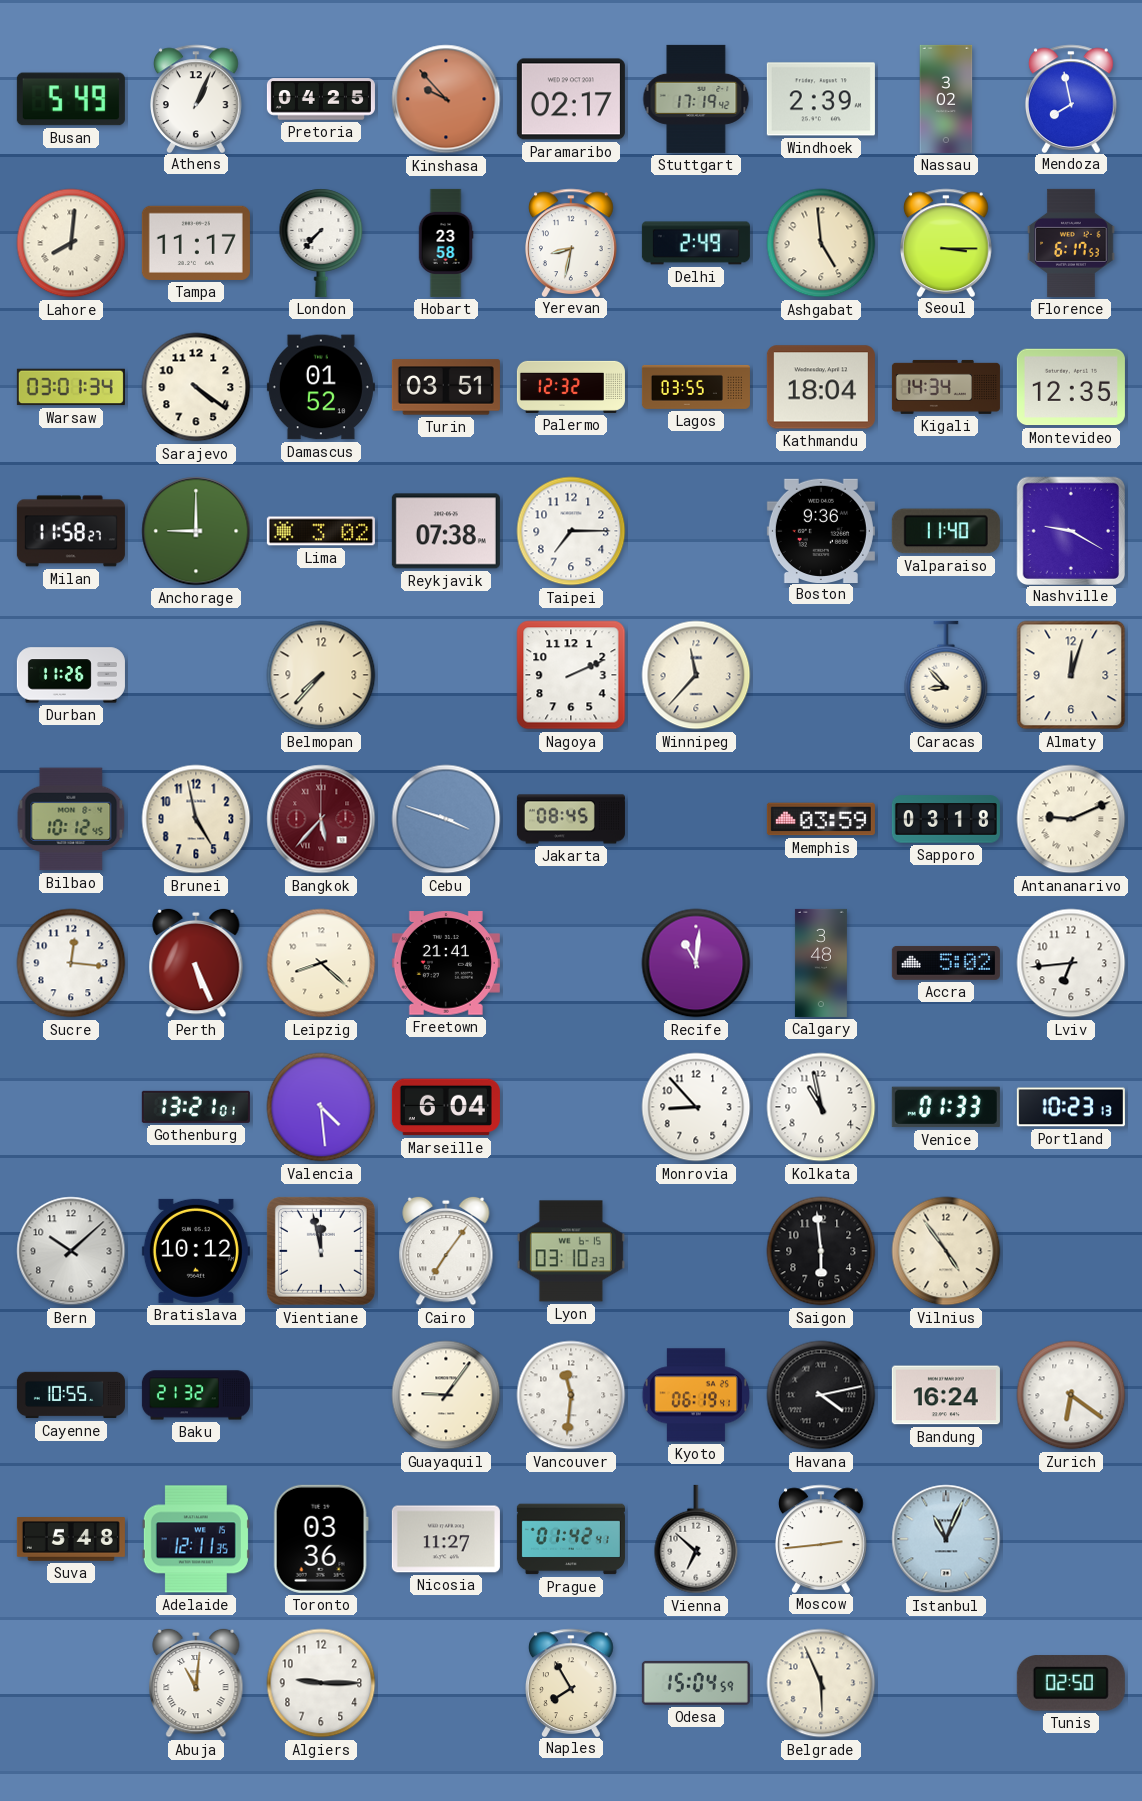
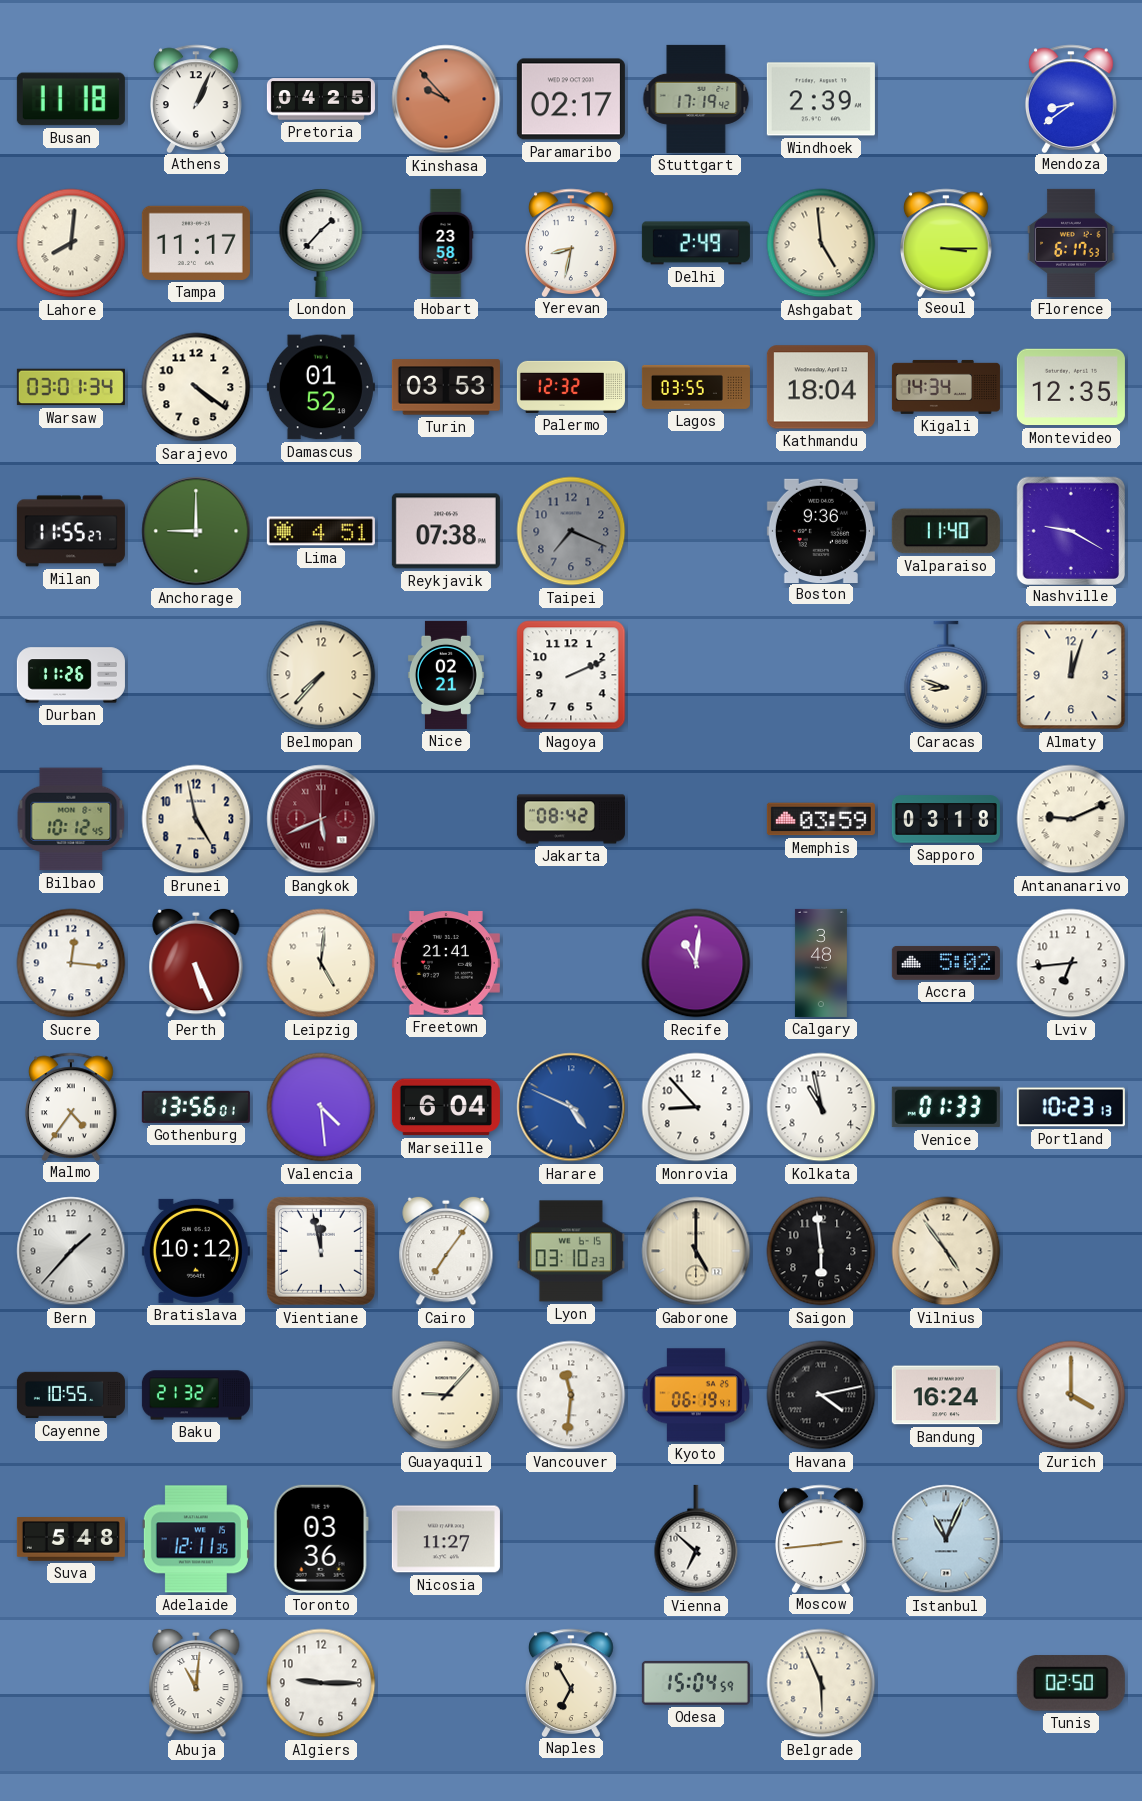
Busan: 5:49 -> 11:18
Nassau: 3:02 -> none
Mendoza: 7:58 -> 8:39
London: 7:37 -> 1:37
Turin: 03:51 -> 03:53
Milan: 11:58 -> 11:55
Lima: 3:02 -> 4:51
Taipei: 7:15 -> 7:19
Taipei dial: white -> grey
Nice: none -> 02:21
Winnipeg: 11:37 -> none
Caracas: 8:53 -> 8:48
Bangkok: 5:37 -> 5:41
Cebu: 3:48 -> none
Jakarta: 08:45 -> 08:42
Leipzig: 8:22 -> 5:01
Malmo: none -> 4:36
Gothenburg: 13:21 -> 13:56
Harare: none -> 4:49
Bern: 10:08 -> 1:37
Gaborone: none -> 5:00
Guayaquil: 9:06 -> 9:07
Zurich: 6:21 -> 4:00
Prague: 01:42 -> none
Naples: 7:55 -> 6:55
